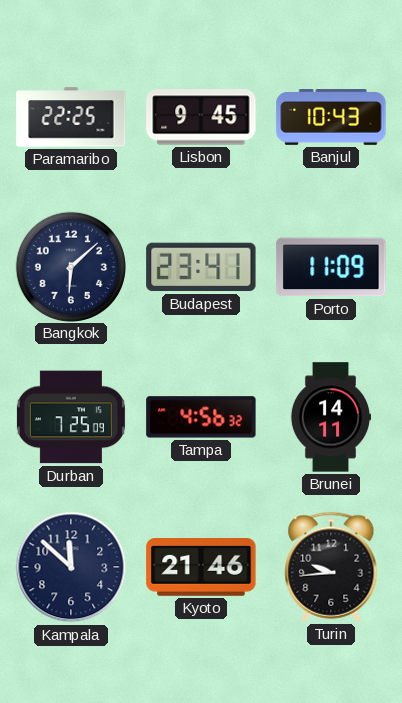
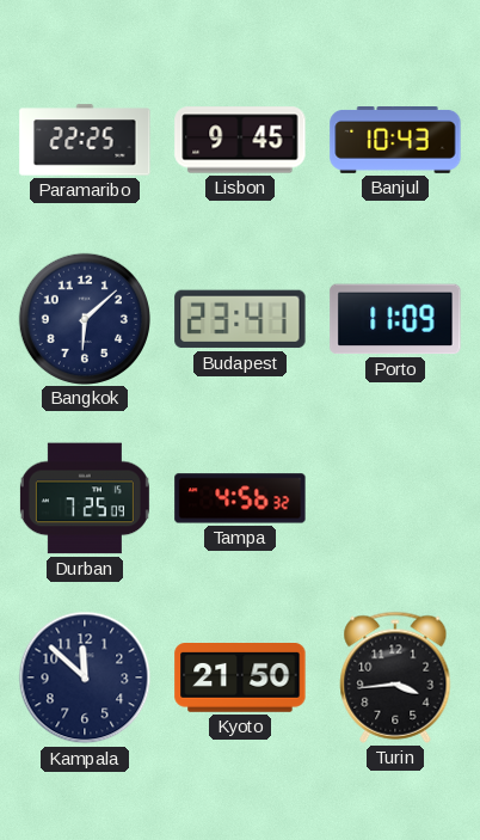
Brunei: 14:11 -> none
Kyoto: 21:46 -> 21:50
Turin: 9:44 -> 3:44
